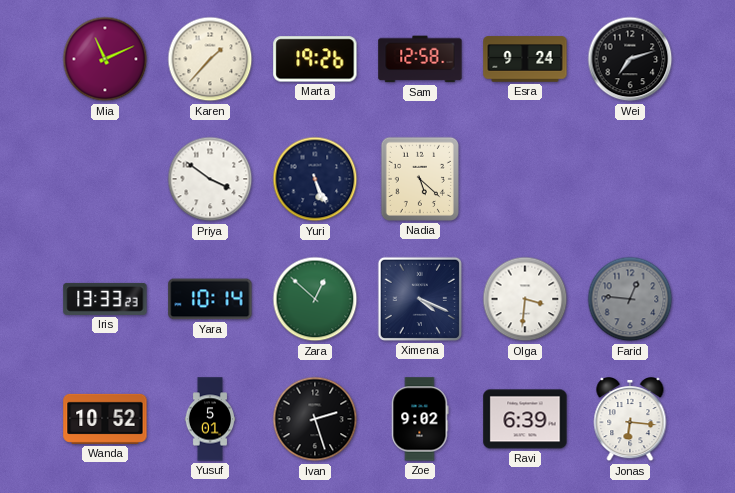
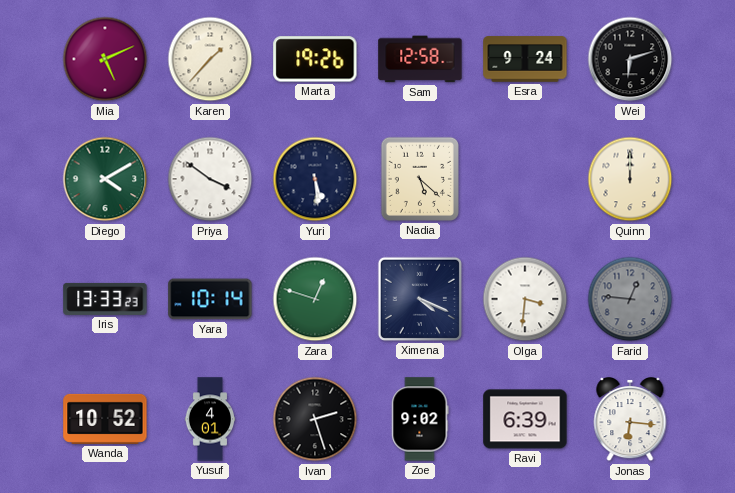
Mia: 11:11 -> 5:11
Wei: 7:12 -> 6:12
Diego: none -> 4:10
Yuri: 5:26 -> 5:29
Quinn: none -> 12:00
Zara: 12:52 -> 12:48
Yusuf: 5:01 -> 4:01
